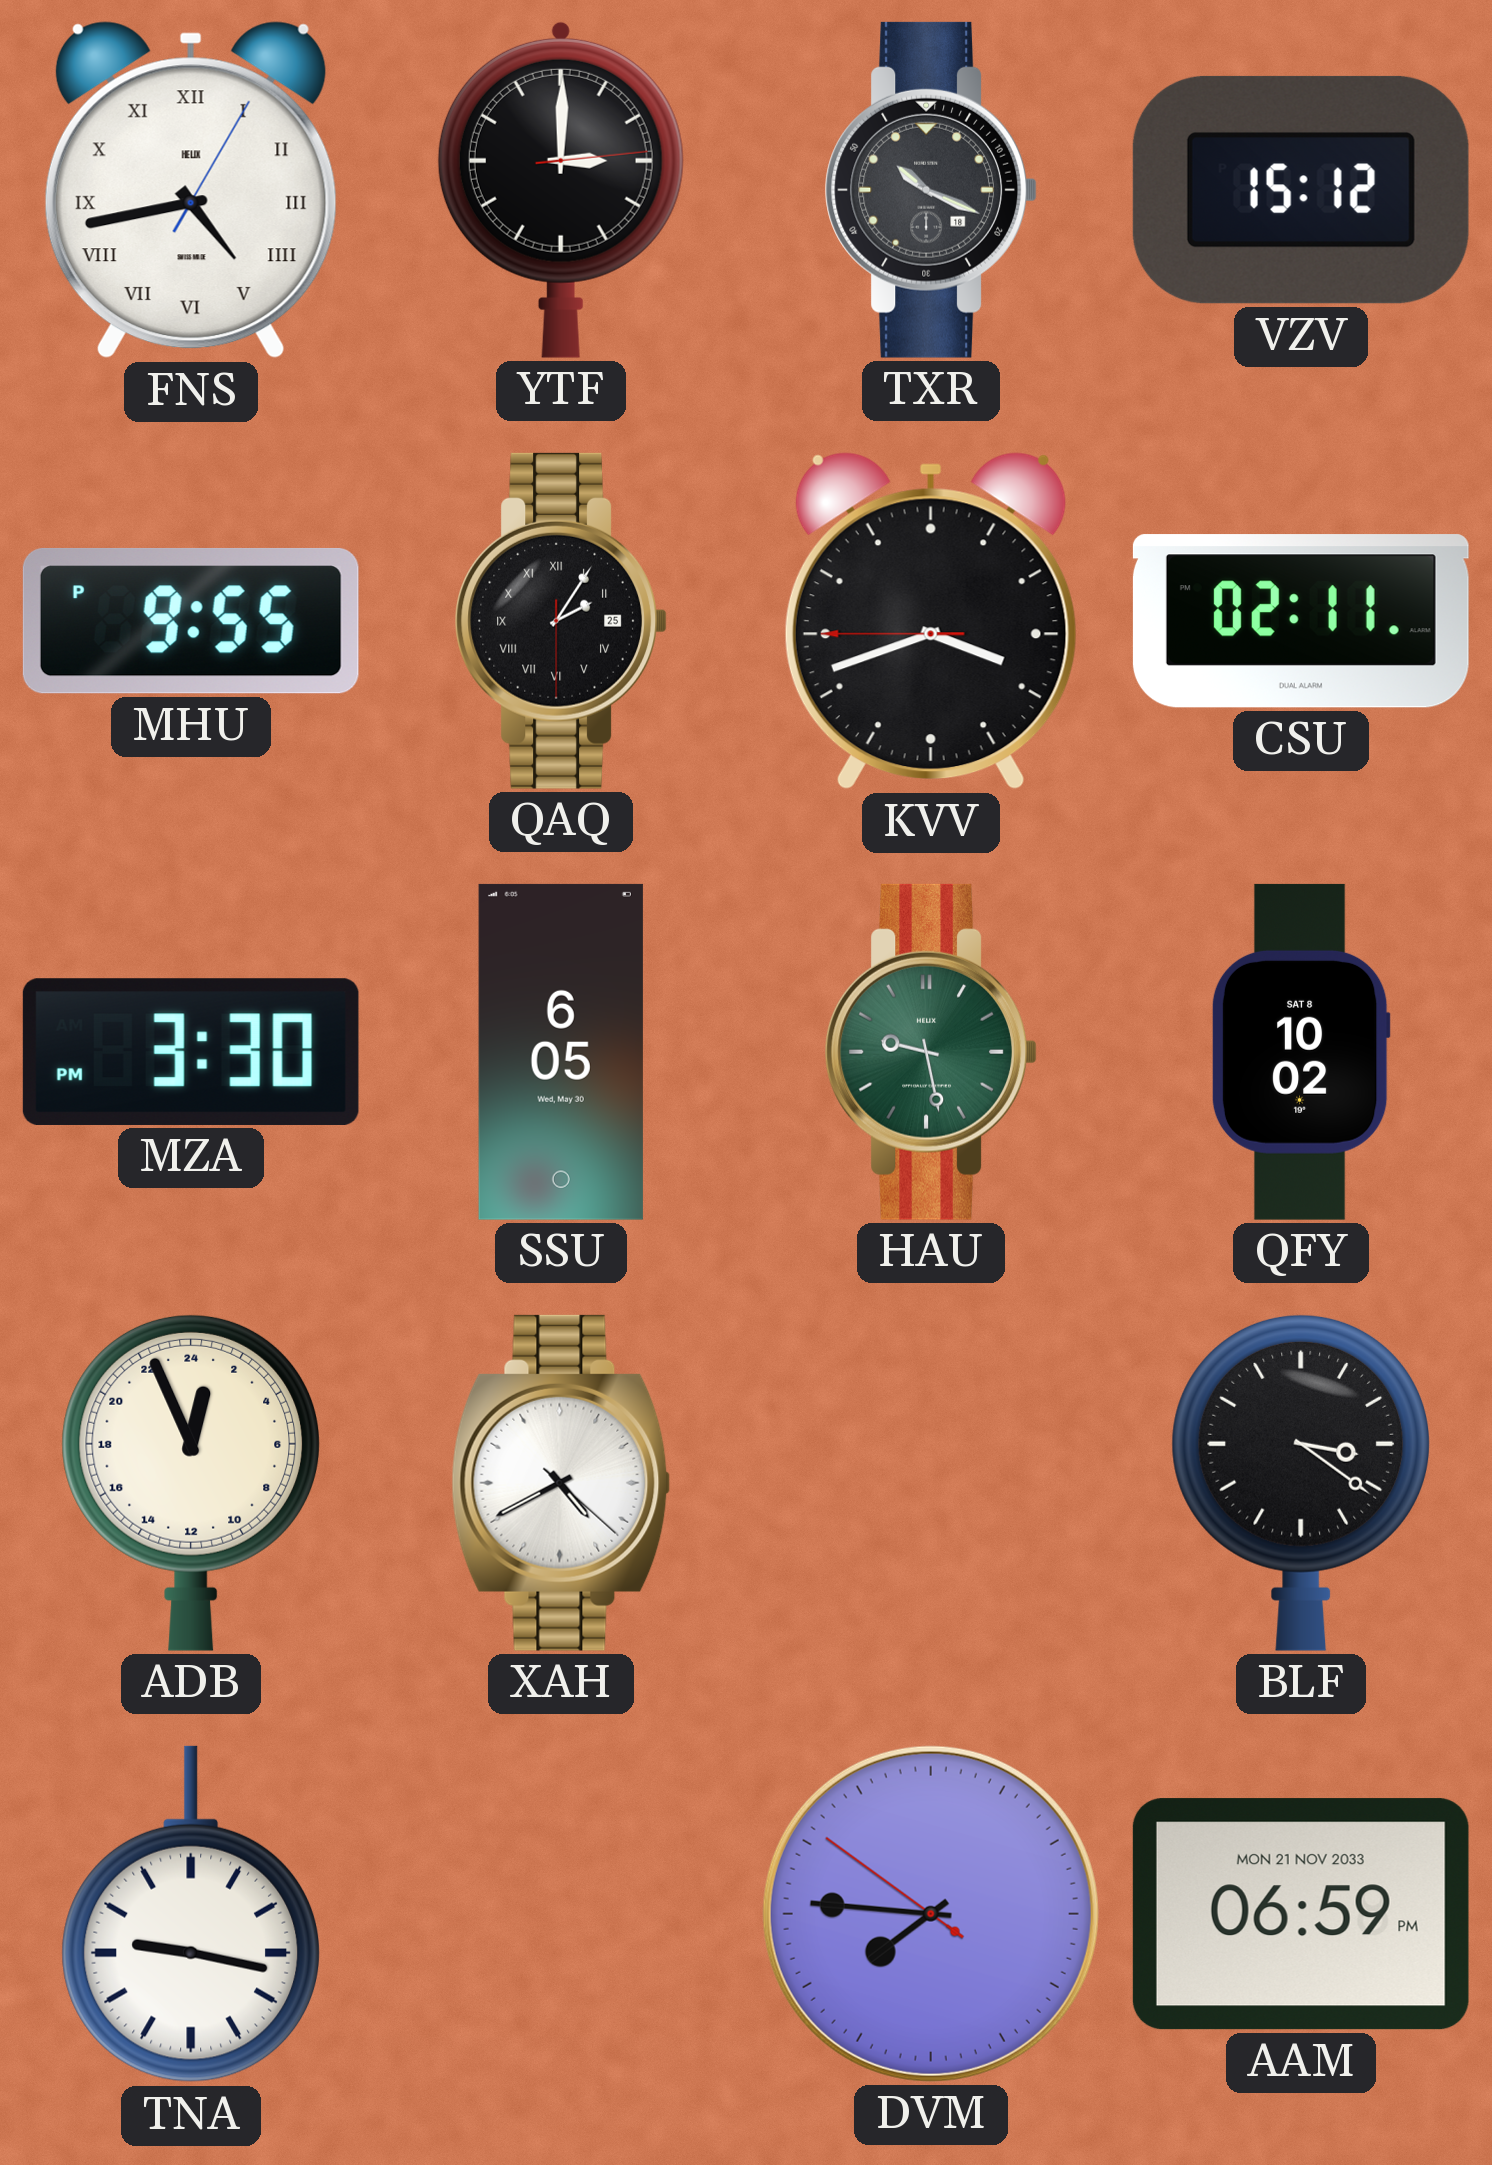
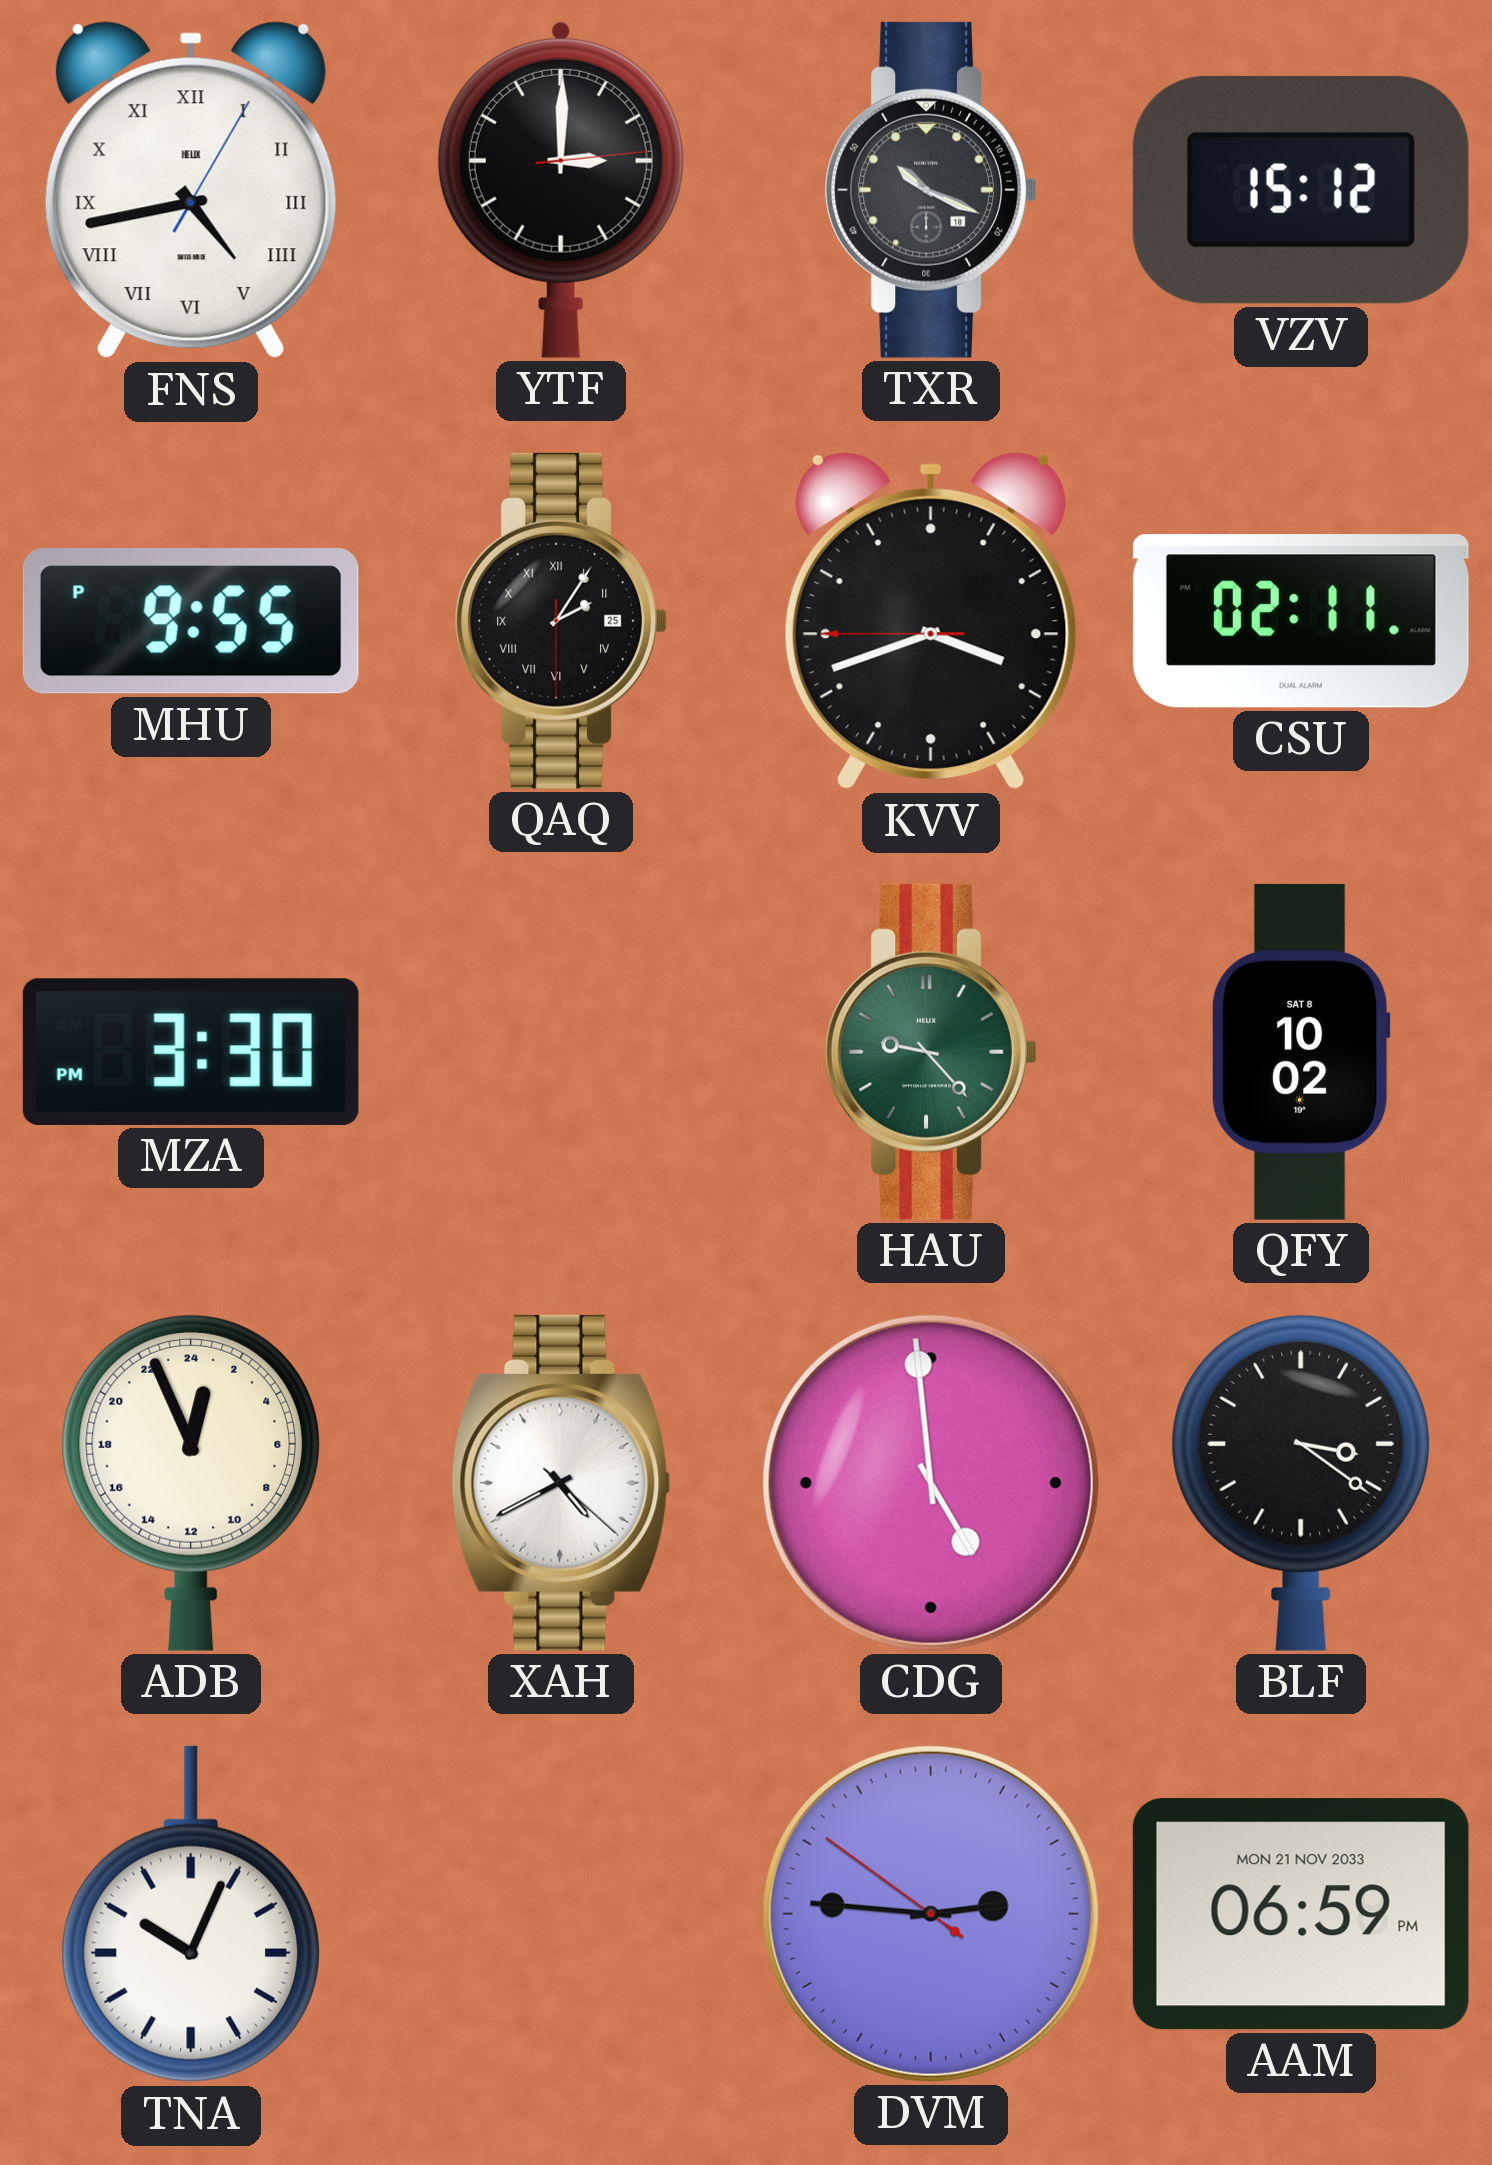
SSU: 6:05 -> none
HAU: 9:28 -> 9:23
CDG: none -> 4:59
TNA: 9:17 -> 10:04
DVM: 7:45 -> 2:45
